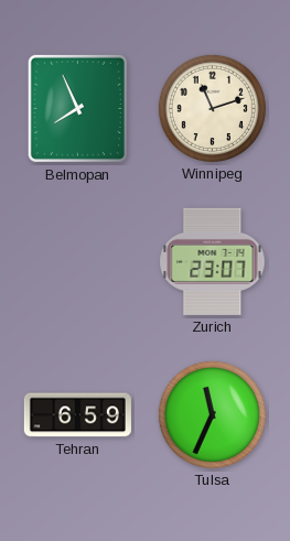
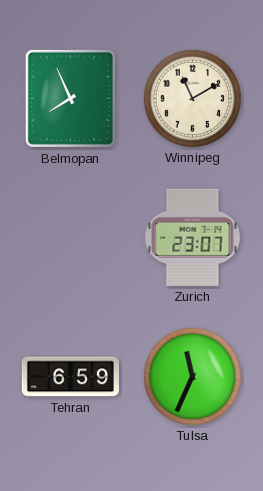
Winnipeg: 11:12 -> 11:10
